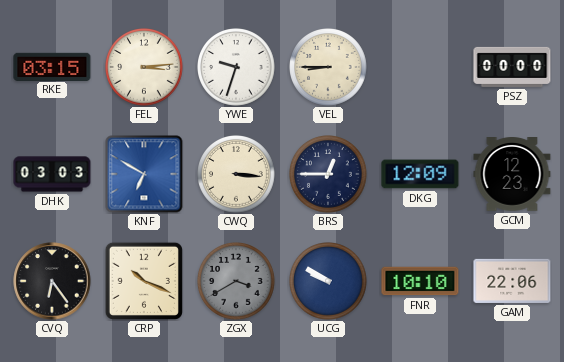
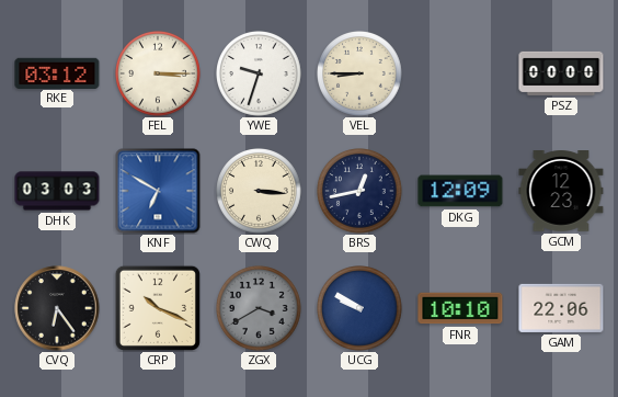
RKE: 03:15 -> 03:12
FEL: 3:14 -> 3:15
BRS: 12:45 -> 12:43
